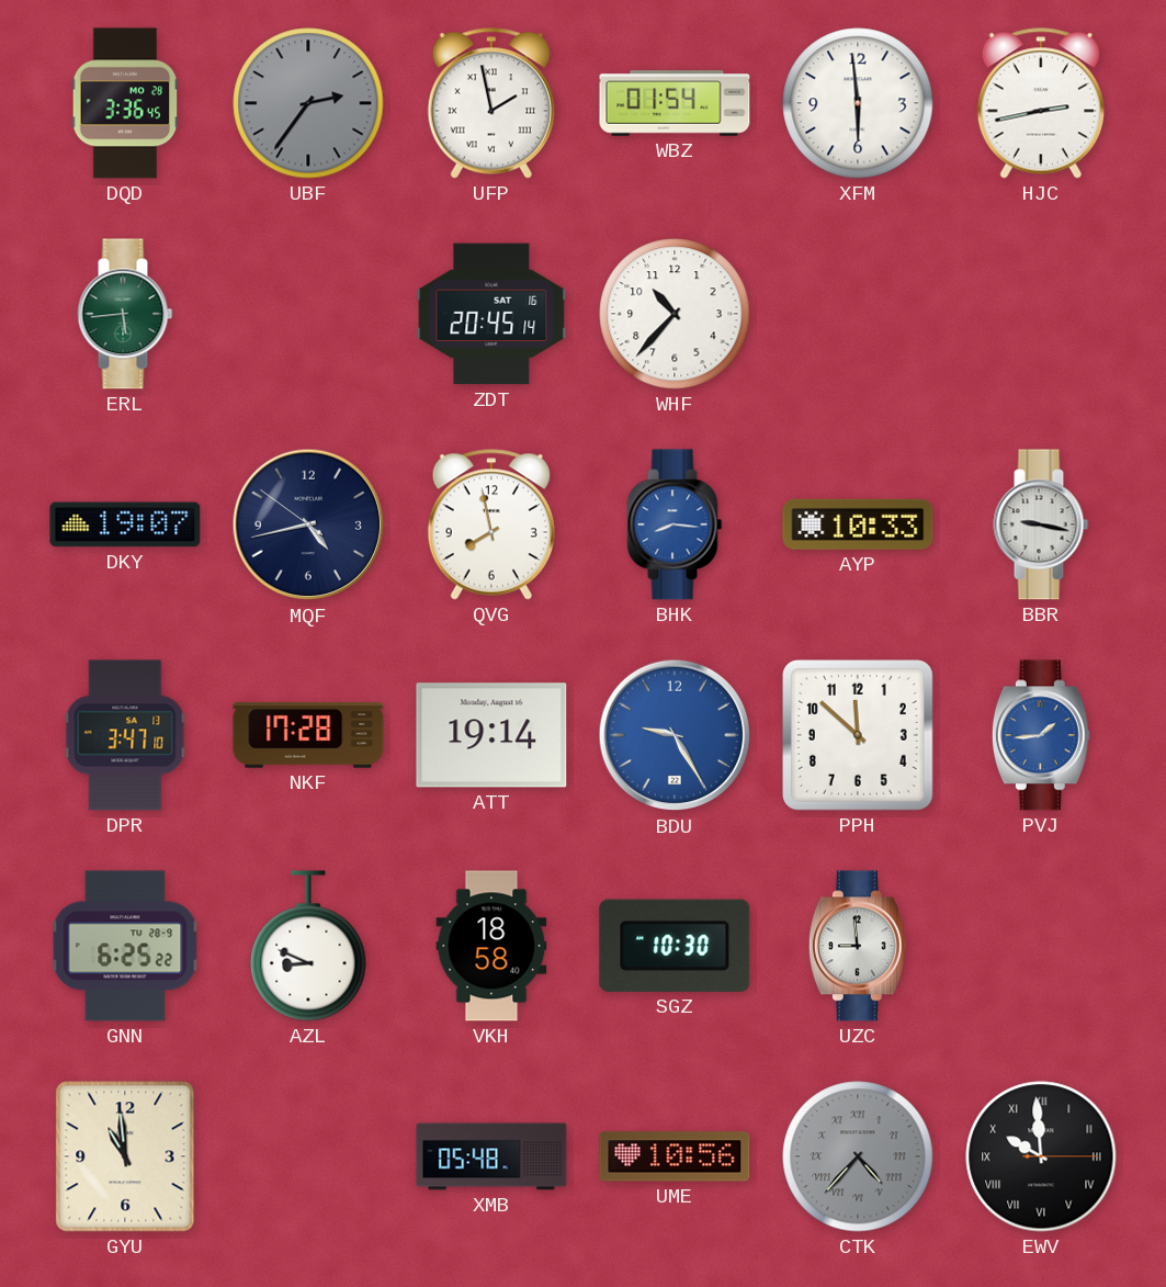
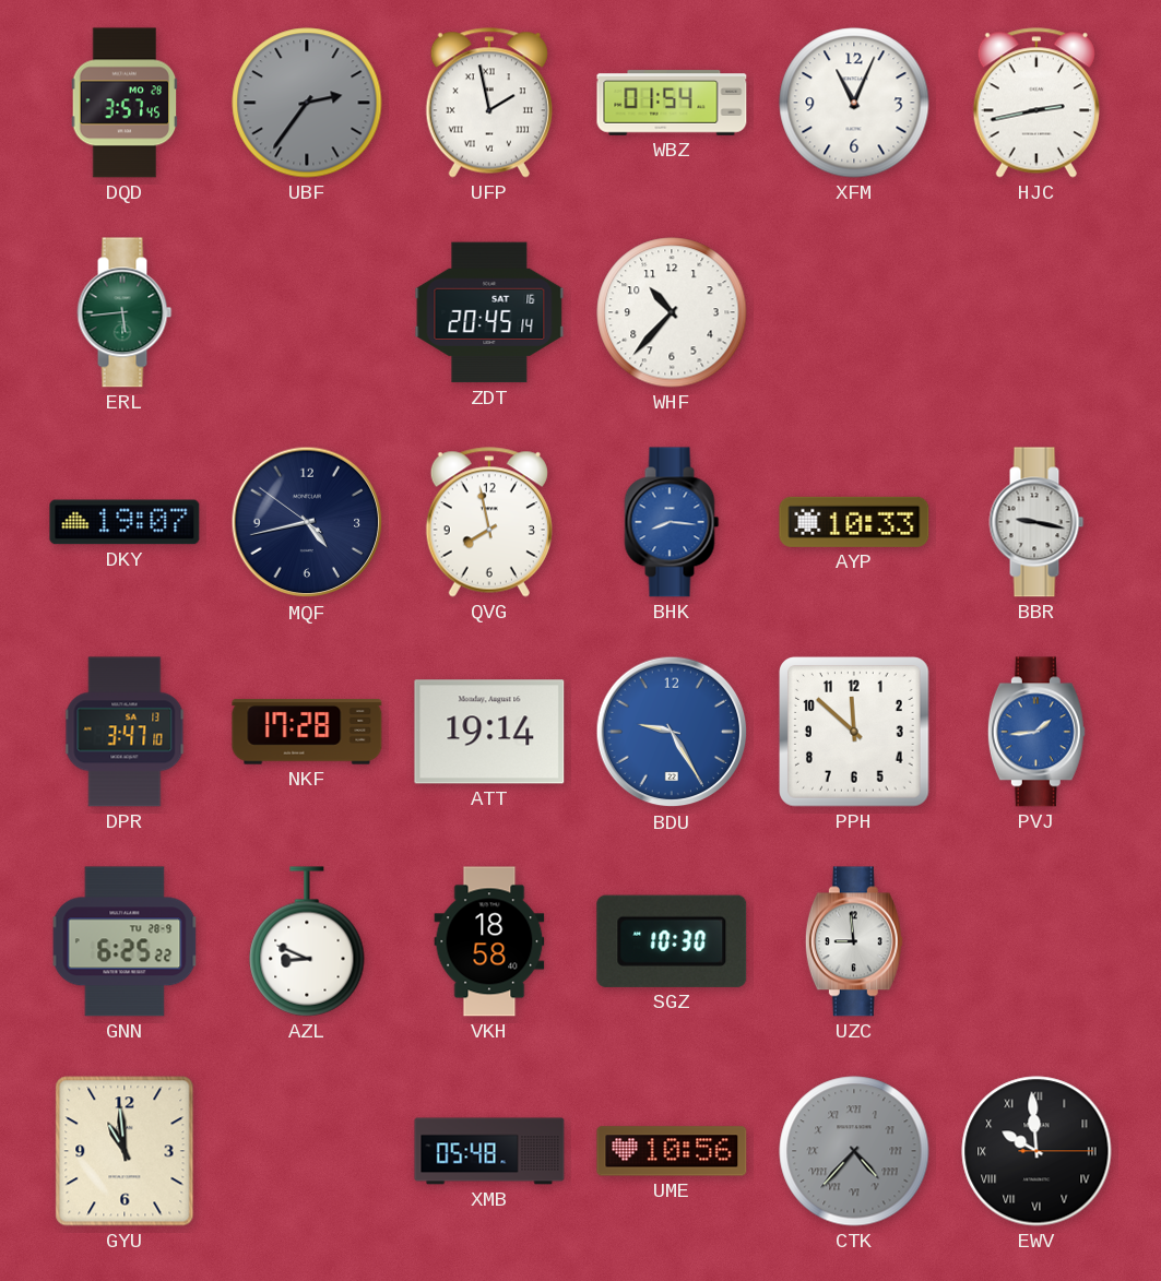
DQD: 3:36 -> 3:57
XFM: 5:59 -> 11:04
